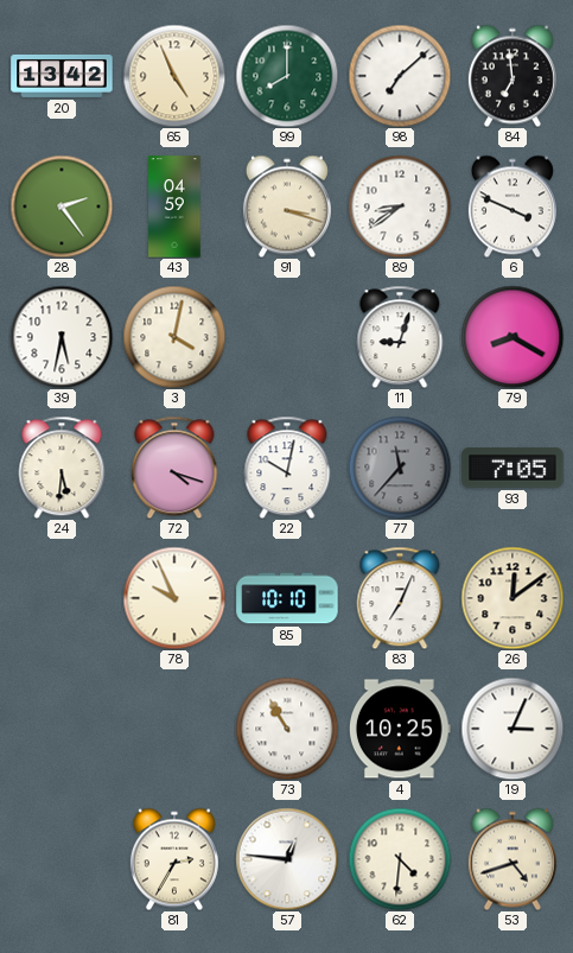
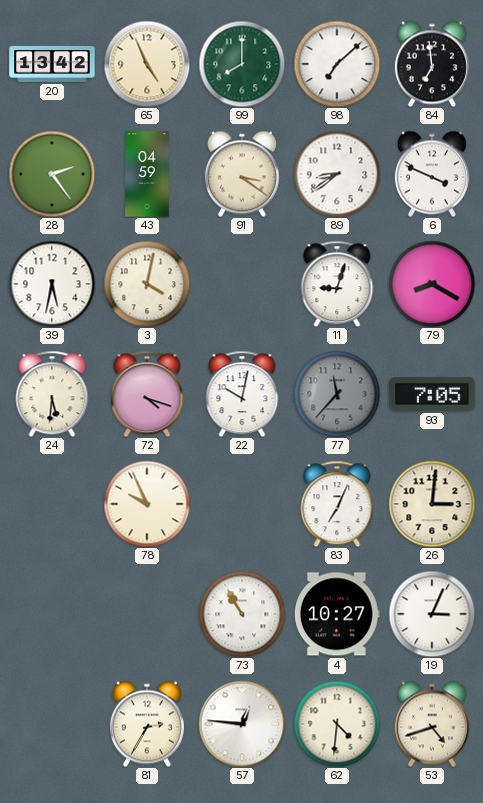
91: 3:18 -> 3:21
85: 10:10 -> none
26: 12:09 -> 3:01
4: 10:25 -> 10:27
